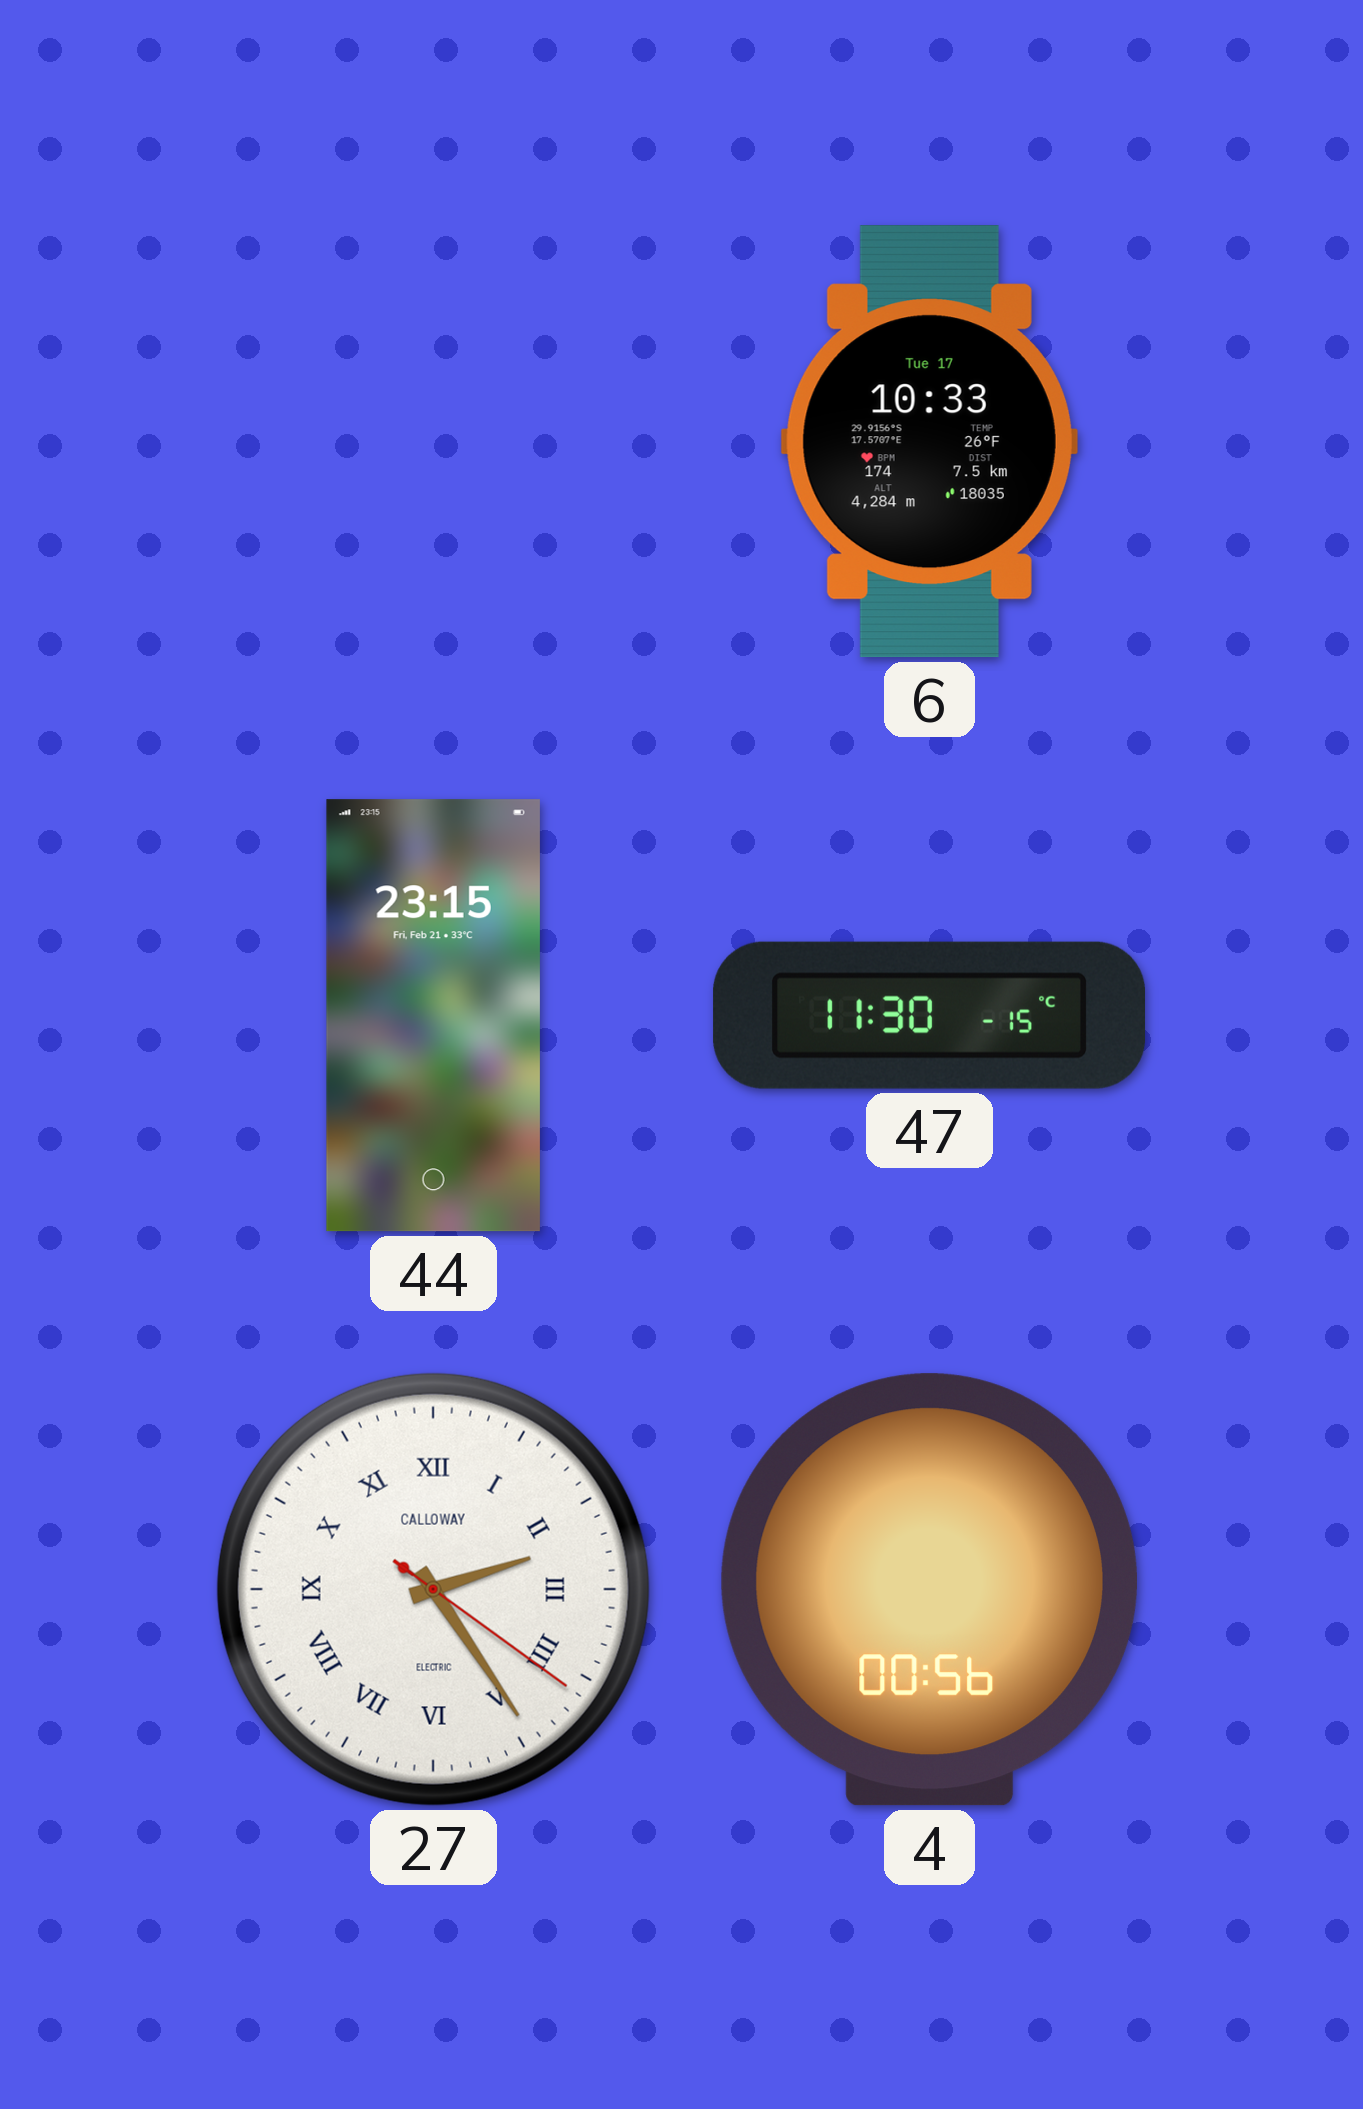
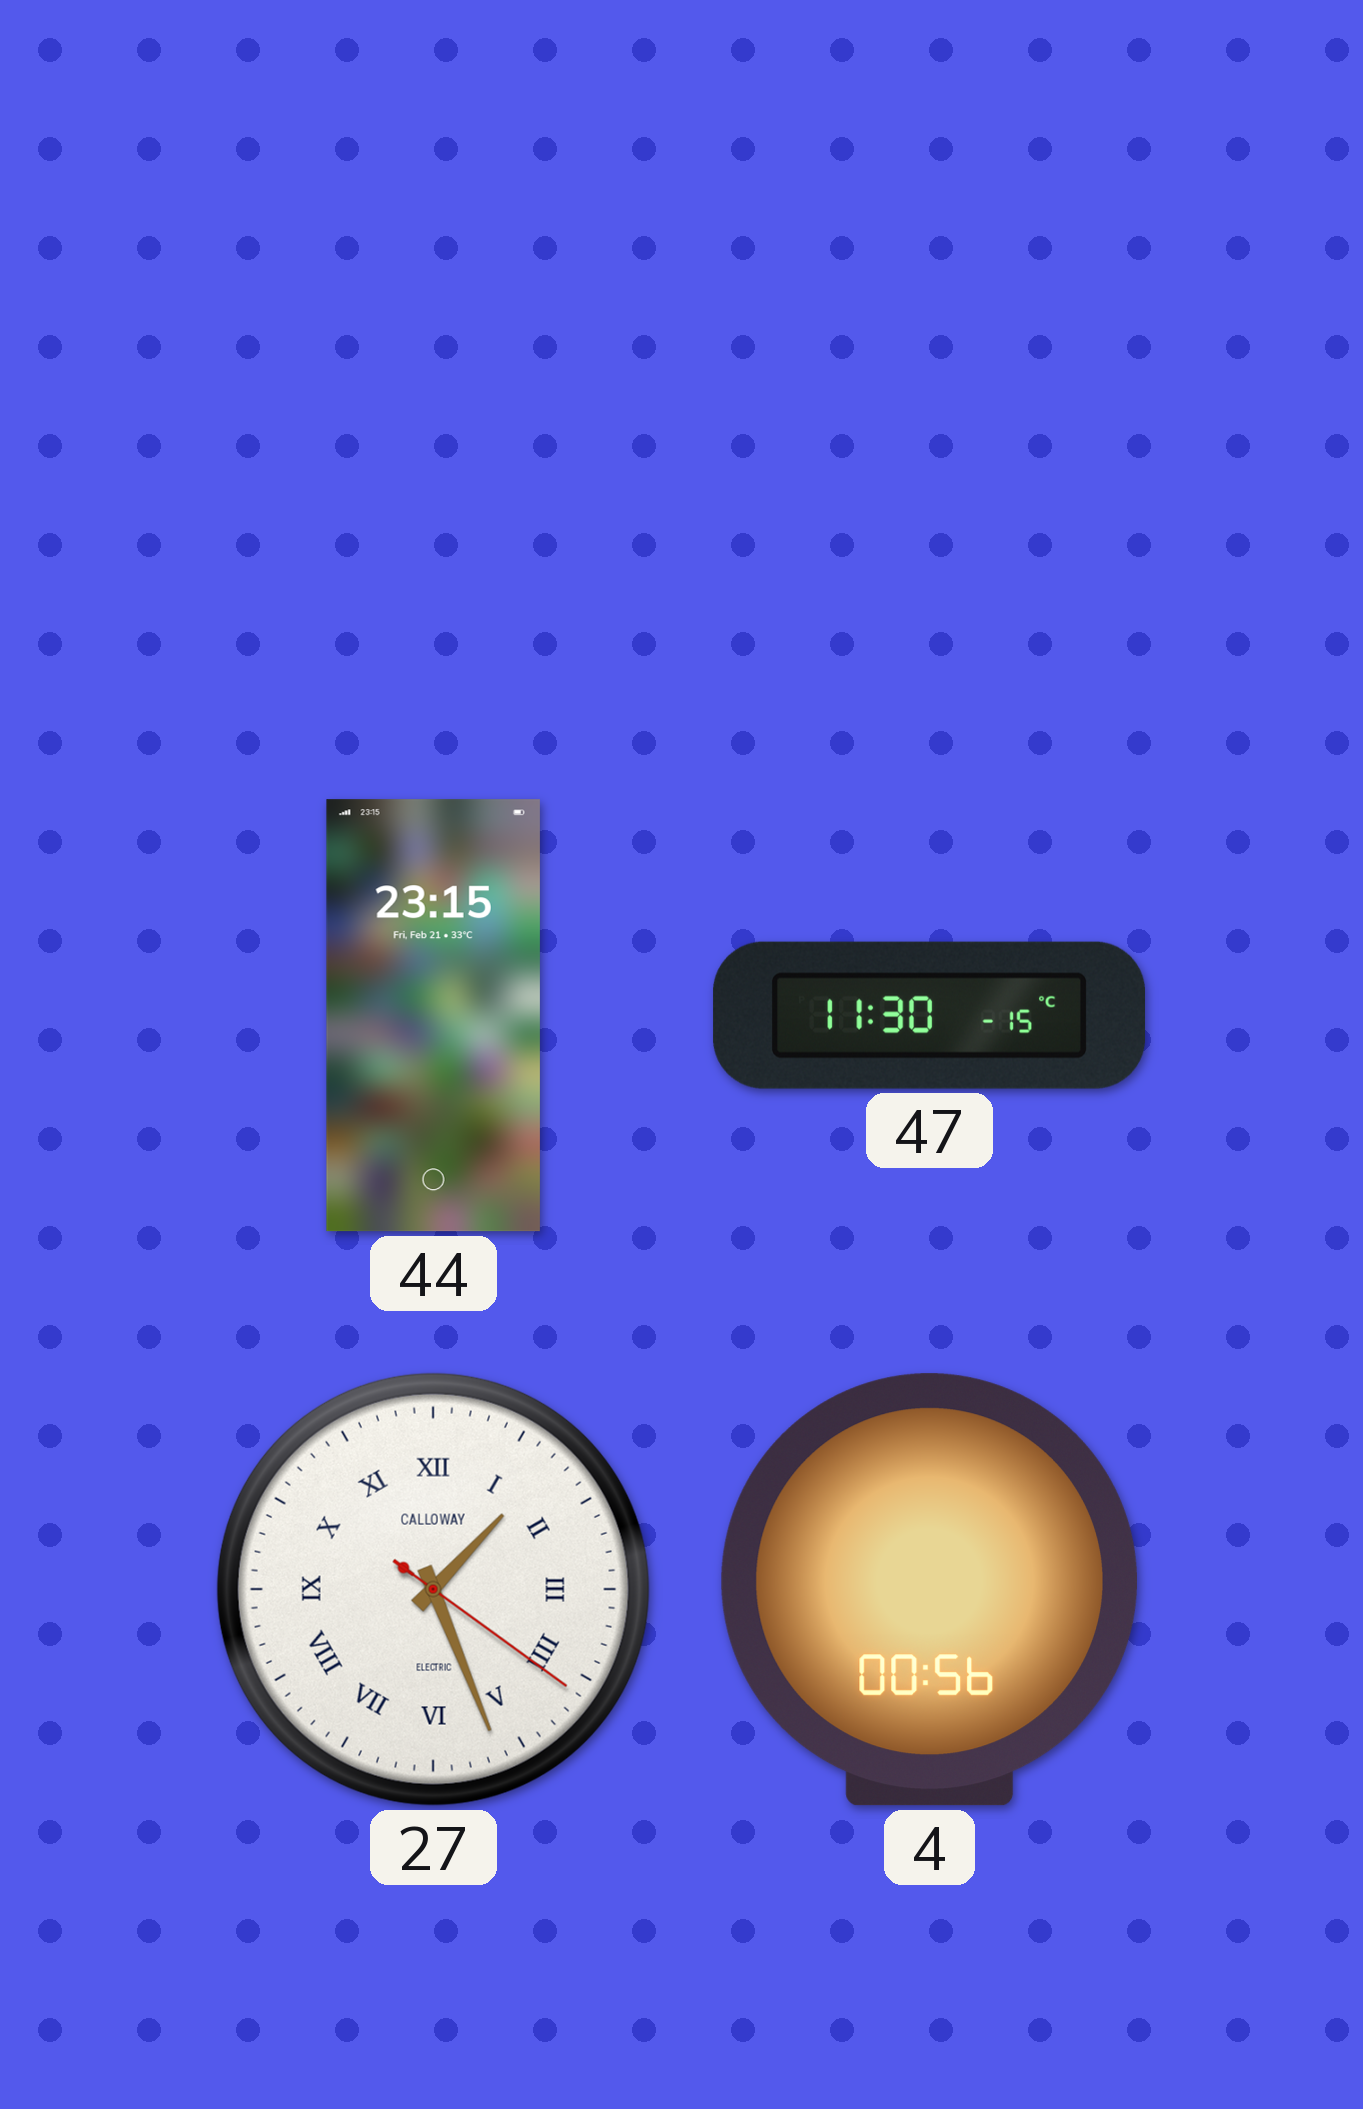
6: 10:33 -> none
27: 2:24 -> 1:26
